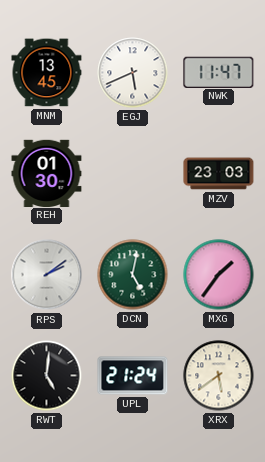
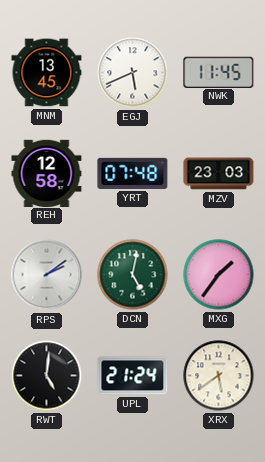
NWK: 11:47 -> 11:45
REH: 01:30 -> 12:58
YRT: none -> 07:48
